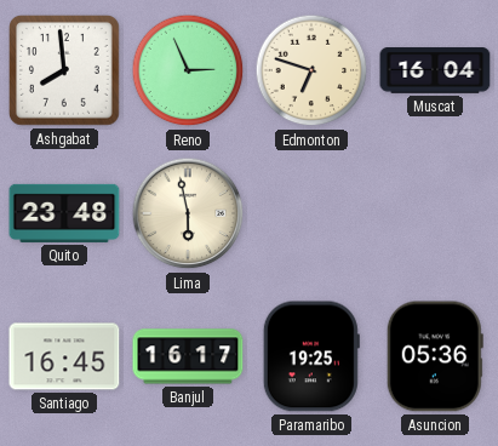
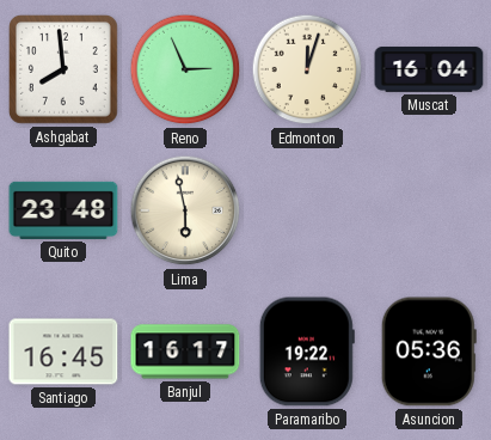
Edmonton: 6:48 -> 12:03
Paramaribo: 19:25 -> 19:22
